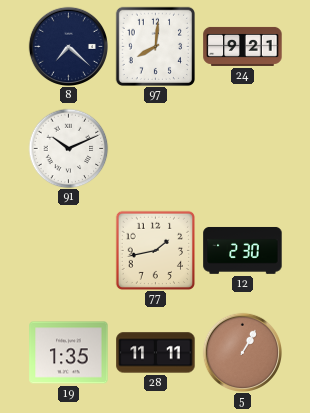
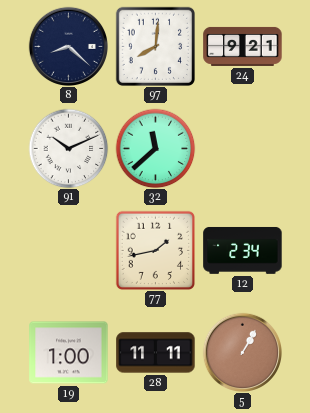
8: 7:22 -> 8:22
32: none -> 11:38
12: 2:30 -> 2:34
19: 1:35 -> 1:00
